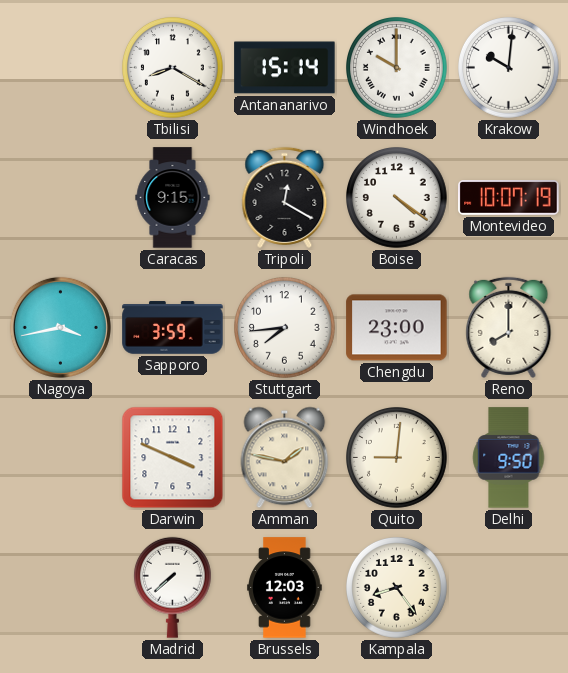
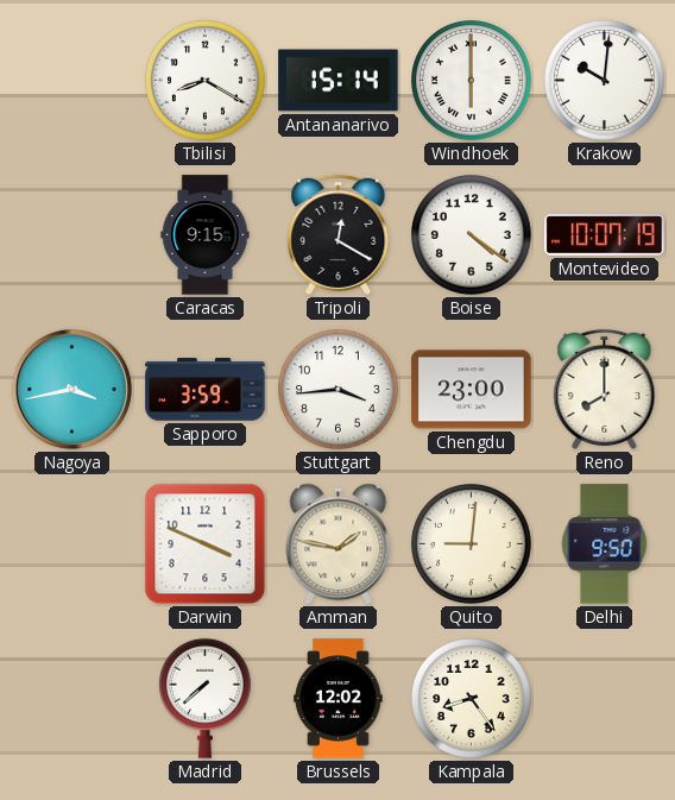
Windhoek: 10:00 -> 6:00
Stuttgart: 7:44 -> 3:44
Brussels: 12:03 -> 12:02
